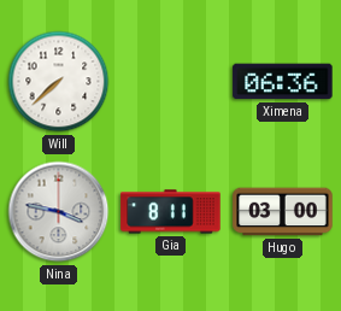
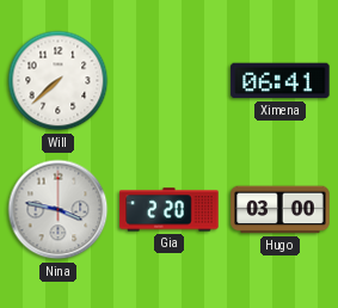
Ximena: 06:36 -> 06:41
Gia: 8:11 -> 2:20
